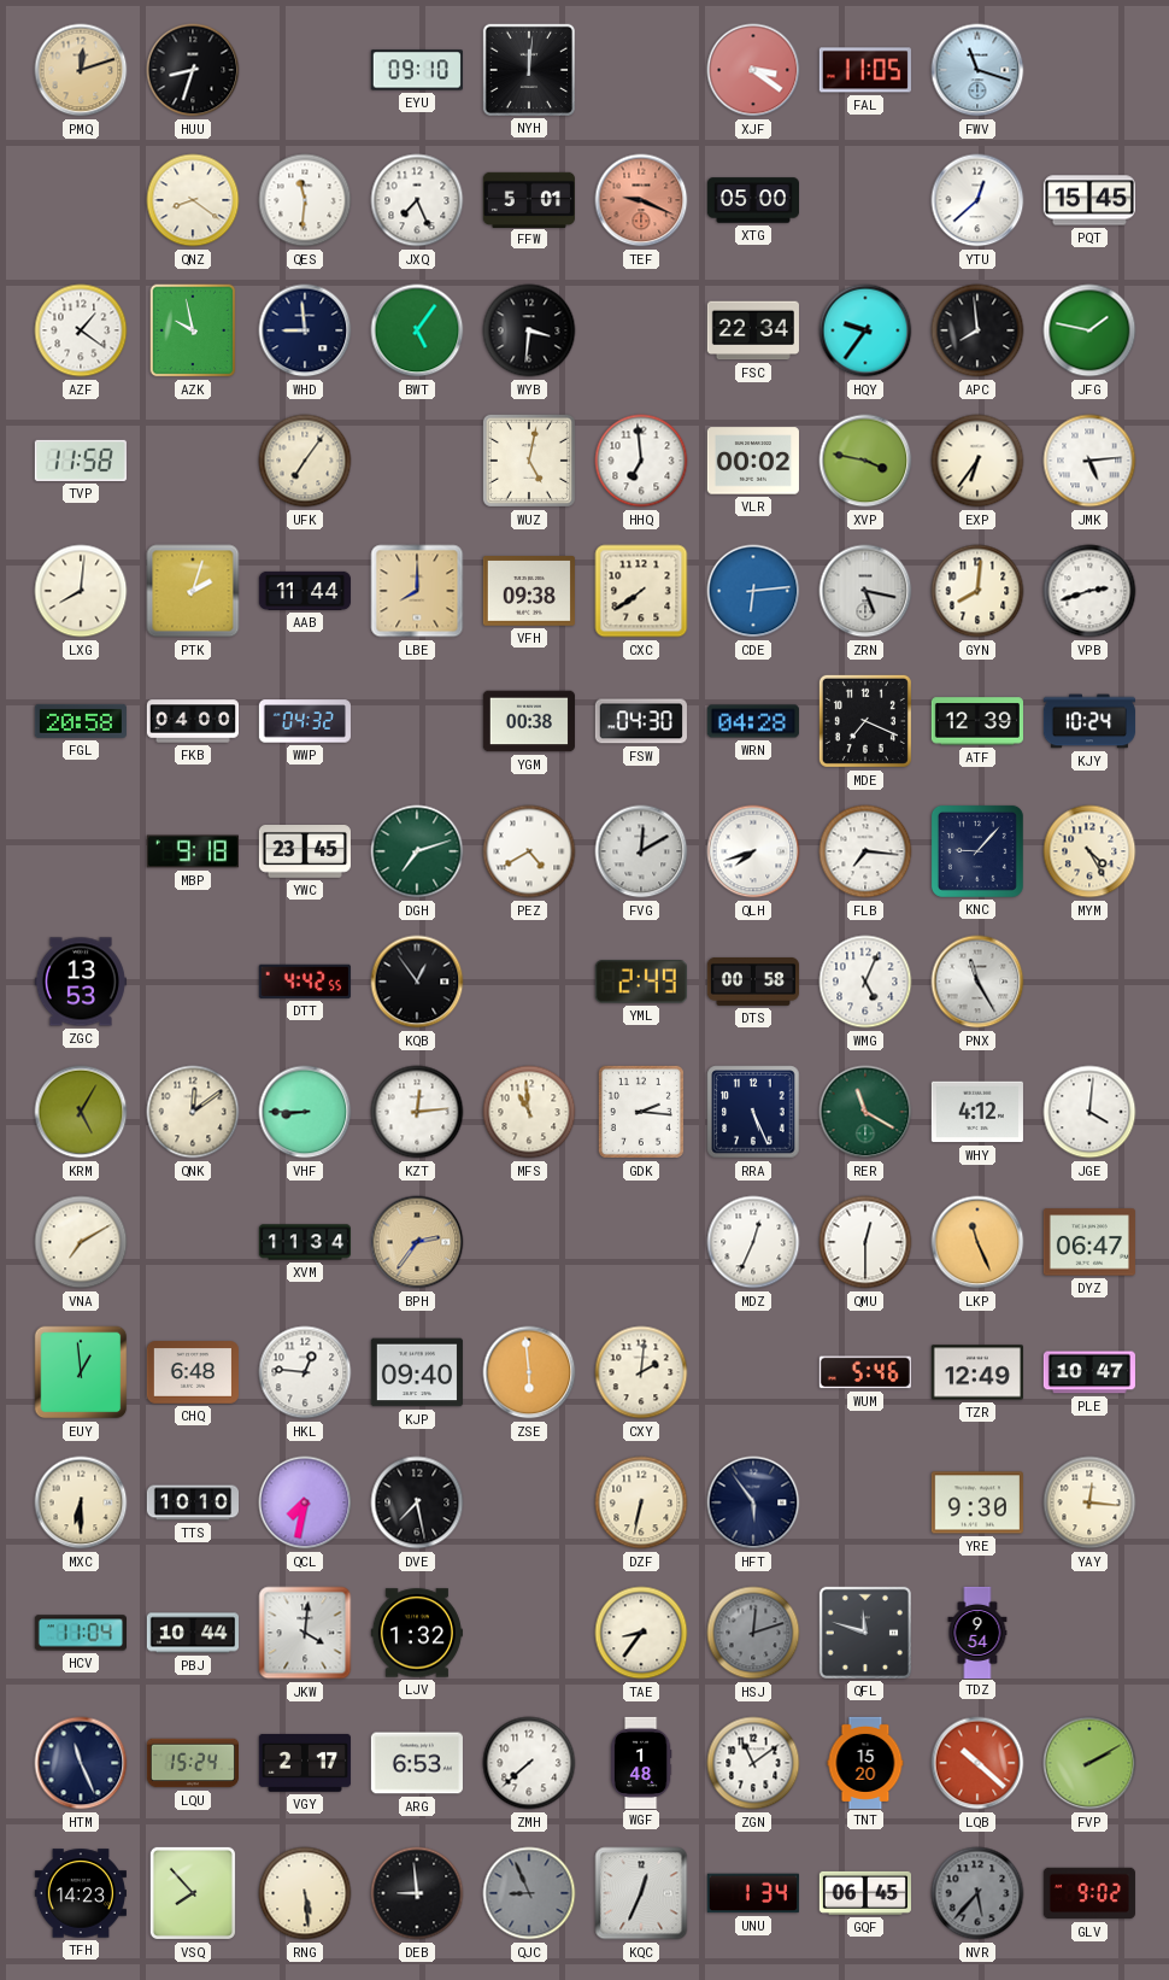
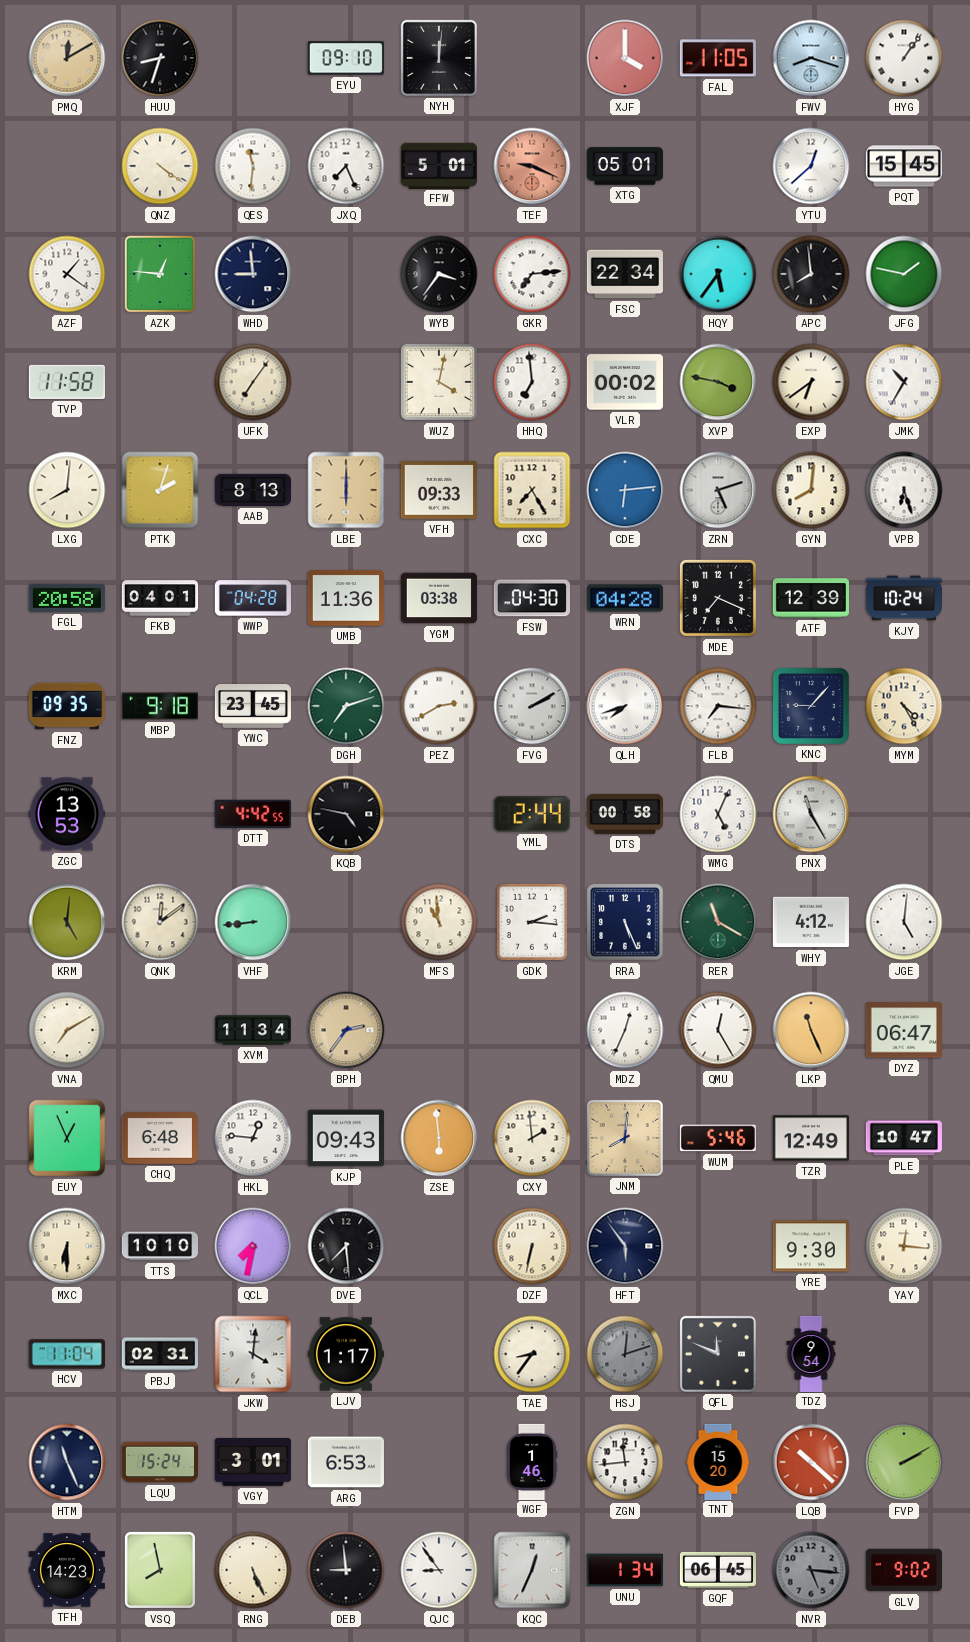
PMQ: 12:12 -> 12:10
XJF: 3:21 -> 4:00
FWV: 11:18 -> 8:18
HYG: none -> 1:06
QNZ: 8:21 -> 4:21
XTG: 05:00 -> 05:01
AZK: 9:58 -> 12:46
BWT: 5:06 -> none
WYB: 3:31 -> 3:36
GKR: none -> 7:14
HQY: 9:36 -> 5:36
WUZ: 5:02 -> 4:02
EXP: 6:36 -> 6:39
JMK: 5:14 -> 10:35
AAB: 11:44 -> 8:13
LBE: 8:00 -> 6:00
VFH: 09:38 -> 09:33
CXC: 7:39 -> 7:25
ZRN: 5:17 -> 5:12
VPB: 2:42 -> 6:27
FKB: 04:00 -> 04:01
WWP: 04:32 -> 04:28
UMB: none -> 11:36
YGM: 00:38 -> 03:38
FNZ: none -> 09:35
PEZ: 4:40 -> 2:40
FVG: 12:10 -> 2:10
KQB: 12:54 -> 4:47
YML: 2:49 -> 2:44
KRM: 5:05 -> 5:01
VHF: 8:45 -> 8:44
KZT: 12:14 -> none
JGE: 4:01 -> 5:01
QMU: 12:30 -> 12:25
EUY: 12:59 -> 12:56
KJP: 09:40 -> 09:43
CXY: 2:01 -> 1:59
JNM: none -> 8:01
DVE: 7:28 -> 7:29
PBJ: 10:44 -> 02:31
LJV: 1:32 -> 1:17
QFL: 11:48 -> 11:49
VGY: 2:17 -> 3:01
ZMH: 7:38 -> none
WGF: 1:48 -> 1:46
ZGN: 11:09 -> 11:44
VSQ: 7:53 -> 7:58
RNG: 5:29 -> 5:26
QJC: 8:56 -> 8:54
QJC dial: grey -> white
NVR: 5:37 -> 5:16
